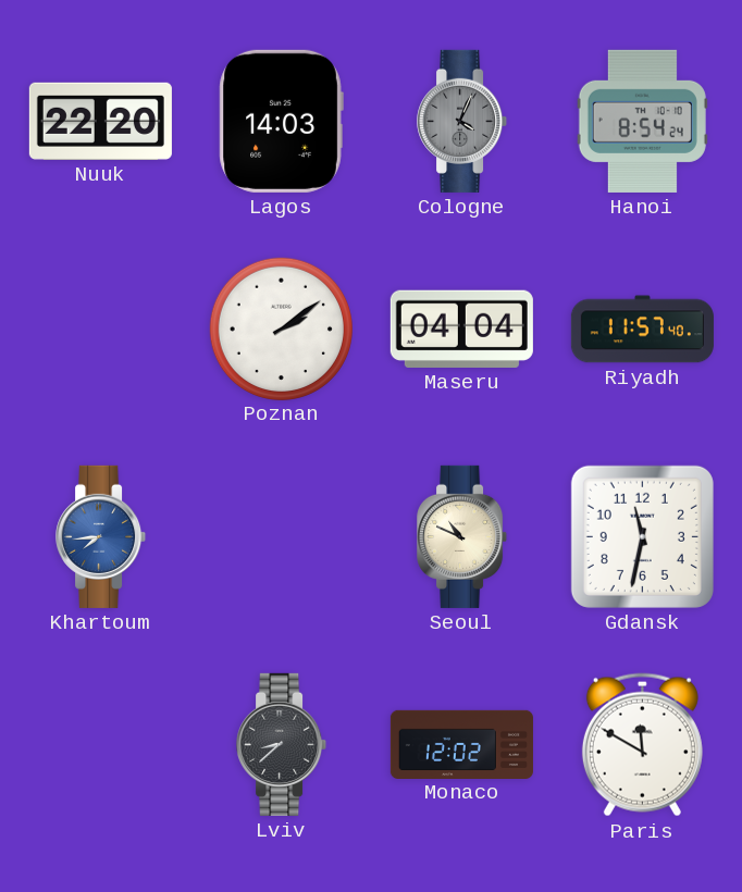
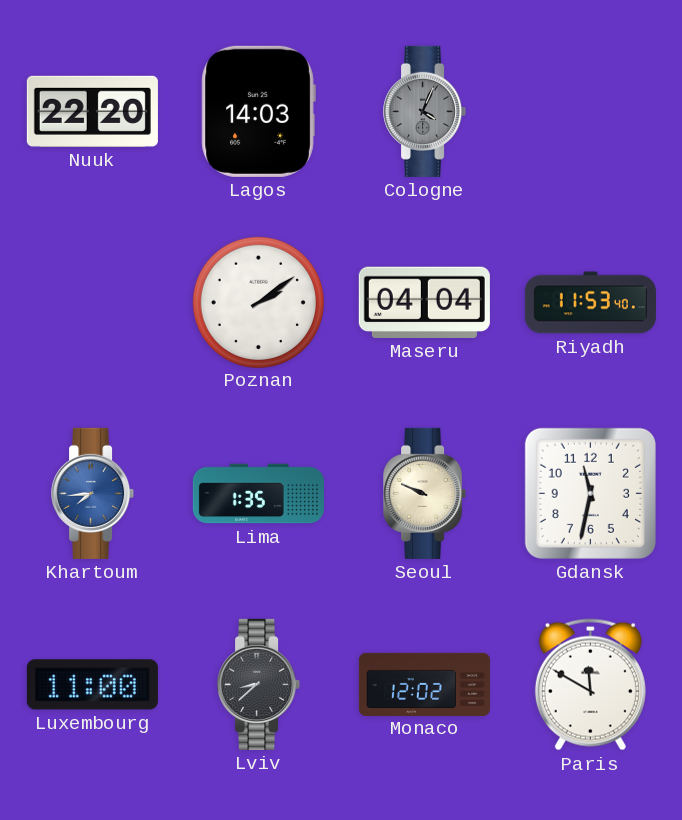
Hanoi: 8:54 -> none
Riyadh: 11:57 -> 11:53
Lima: none -> 1:35
Seoul: 10:49 -> 9:49
Luxembourg: none -> 11:00
